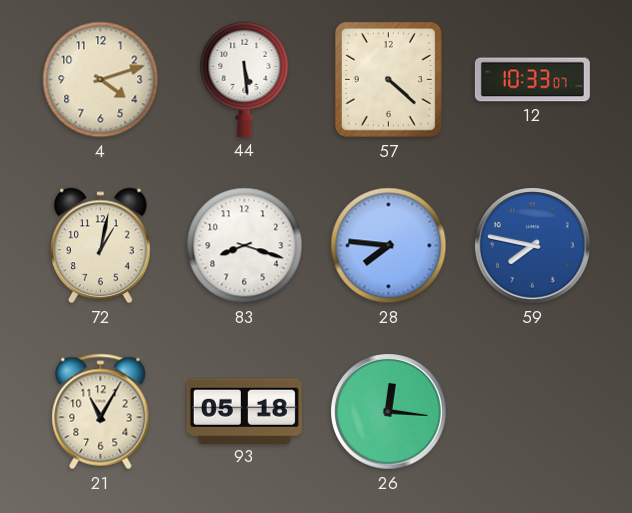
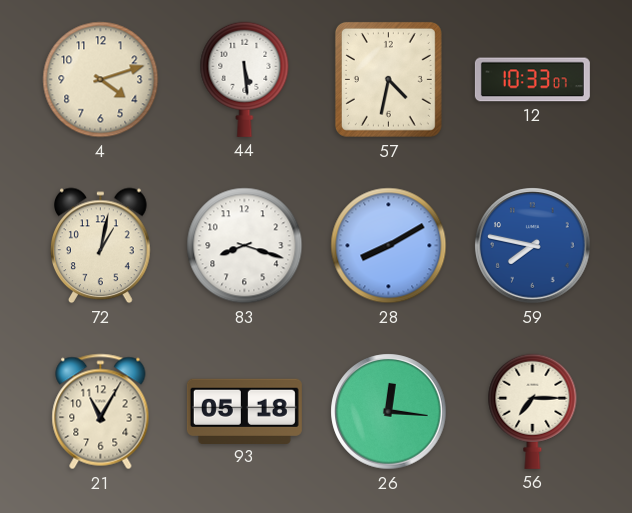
57: 4:22 -> 4:32
28: 7:46 -> 8:10
56: none -> 7:15
